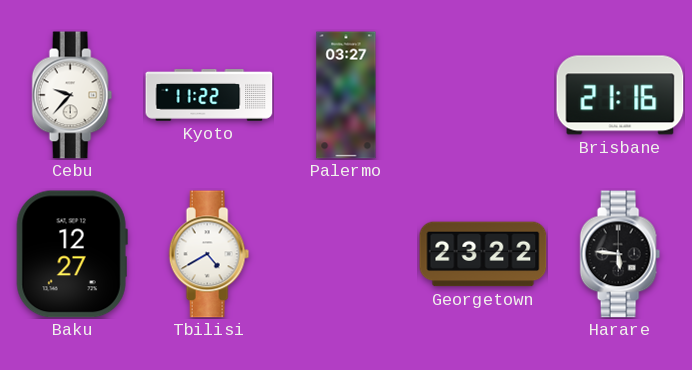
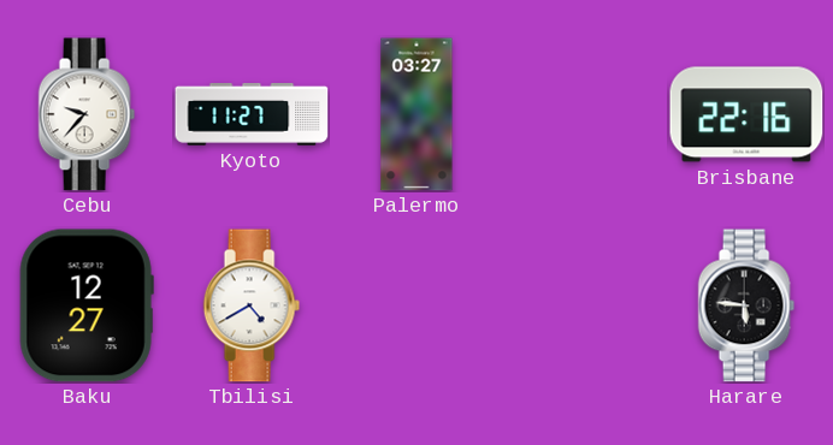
Kyoto: 11:22 -> 11:27
Brisbane: 21:16 -> 22:16
Georgetown: 23:22 -> none
